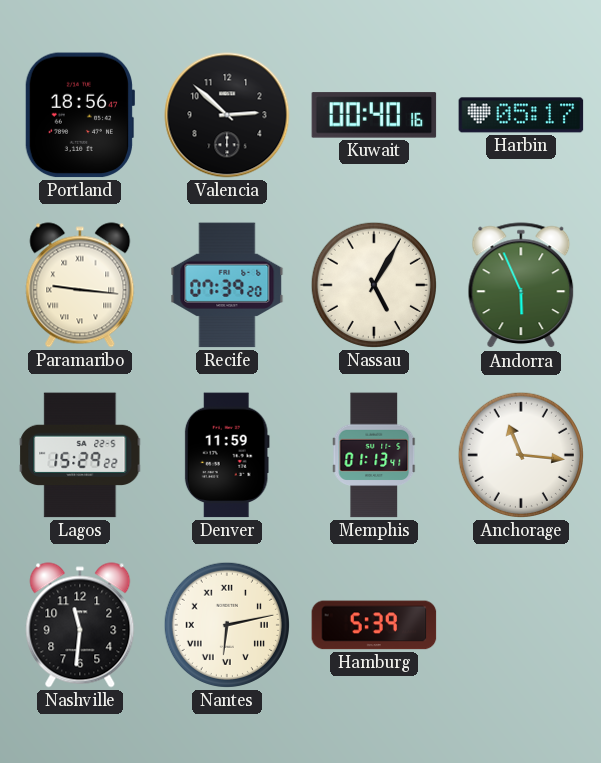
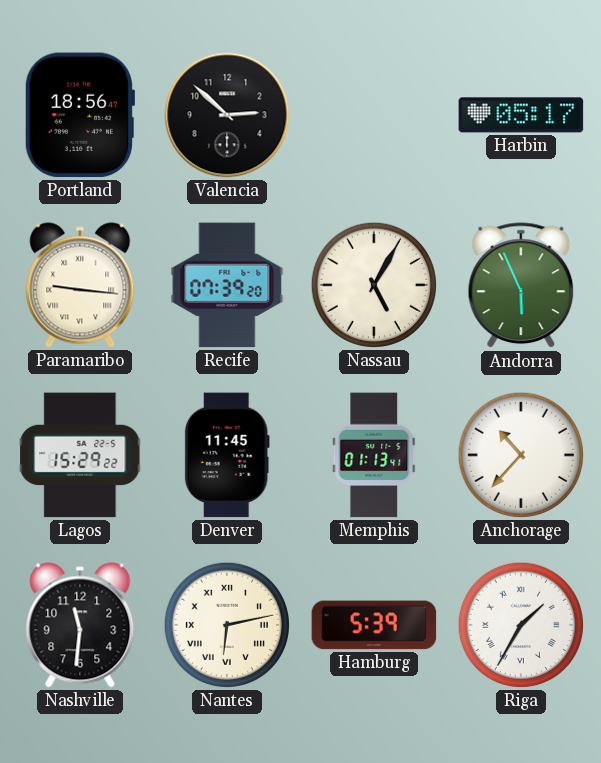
Kuwait: 00:40 -> none
Denver: 11:59 -> 11:45
Anchorage: 11:16 -> 10:37
Riga: none -> 1:35
